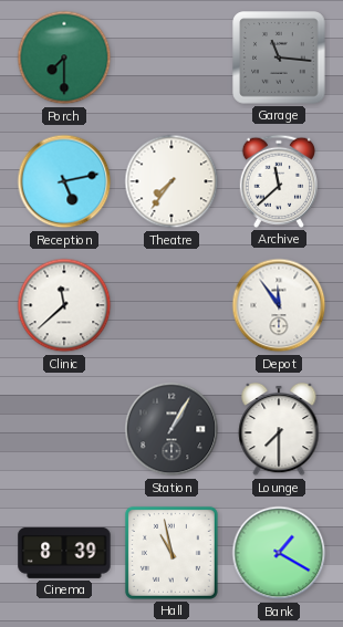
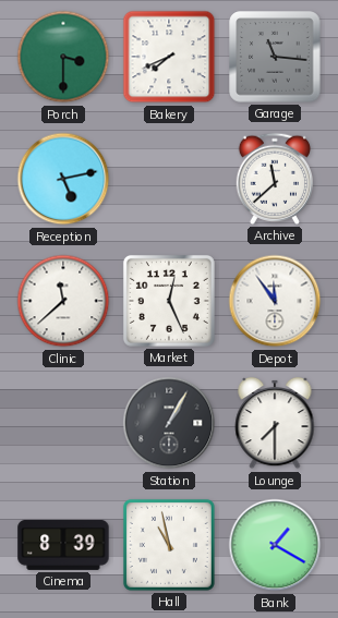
Porch: 7:30 -> 3:30
Bakery: none -> 7:41
Theatre: 7:36 -> none
Market: none -> 12:26
